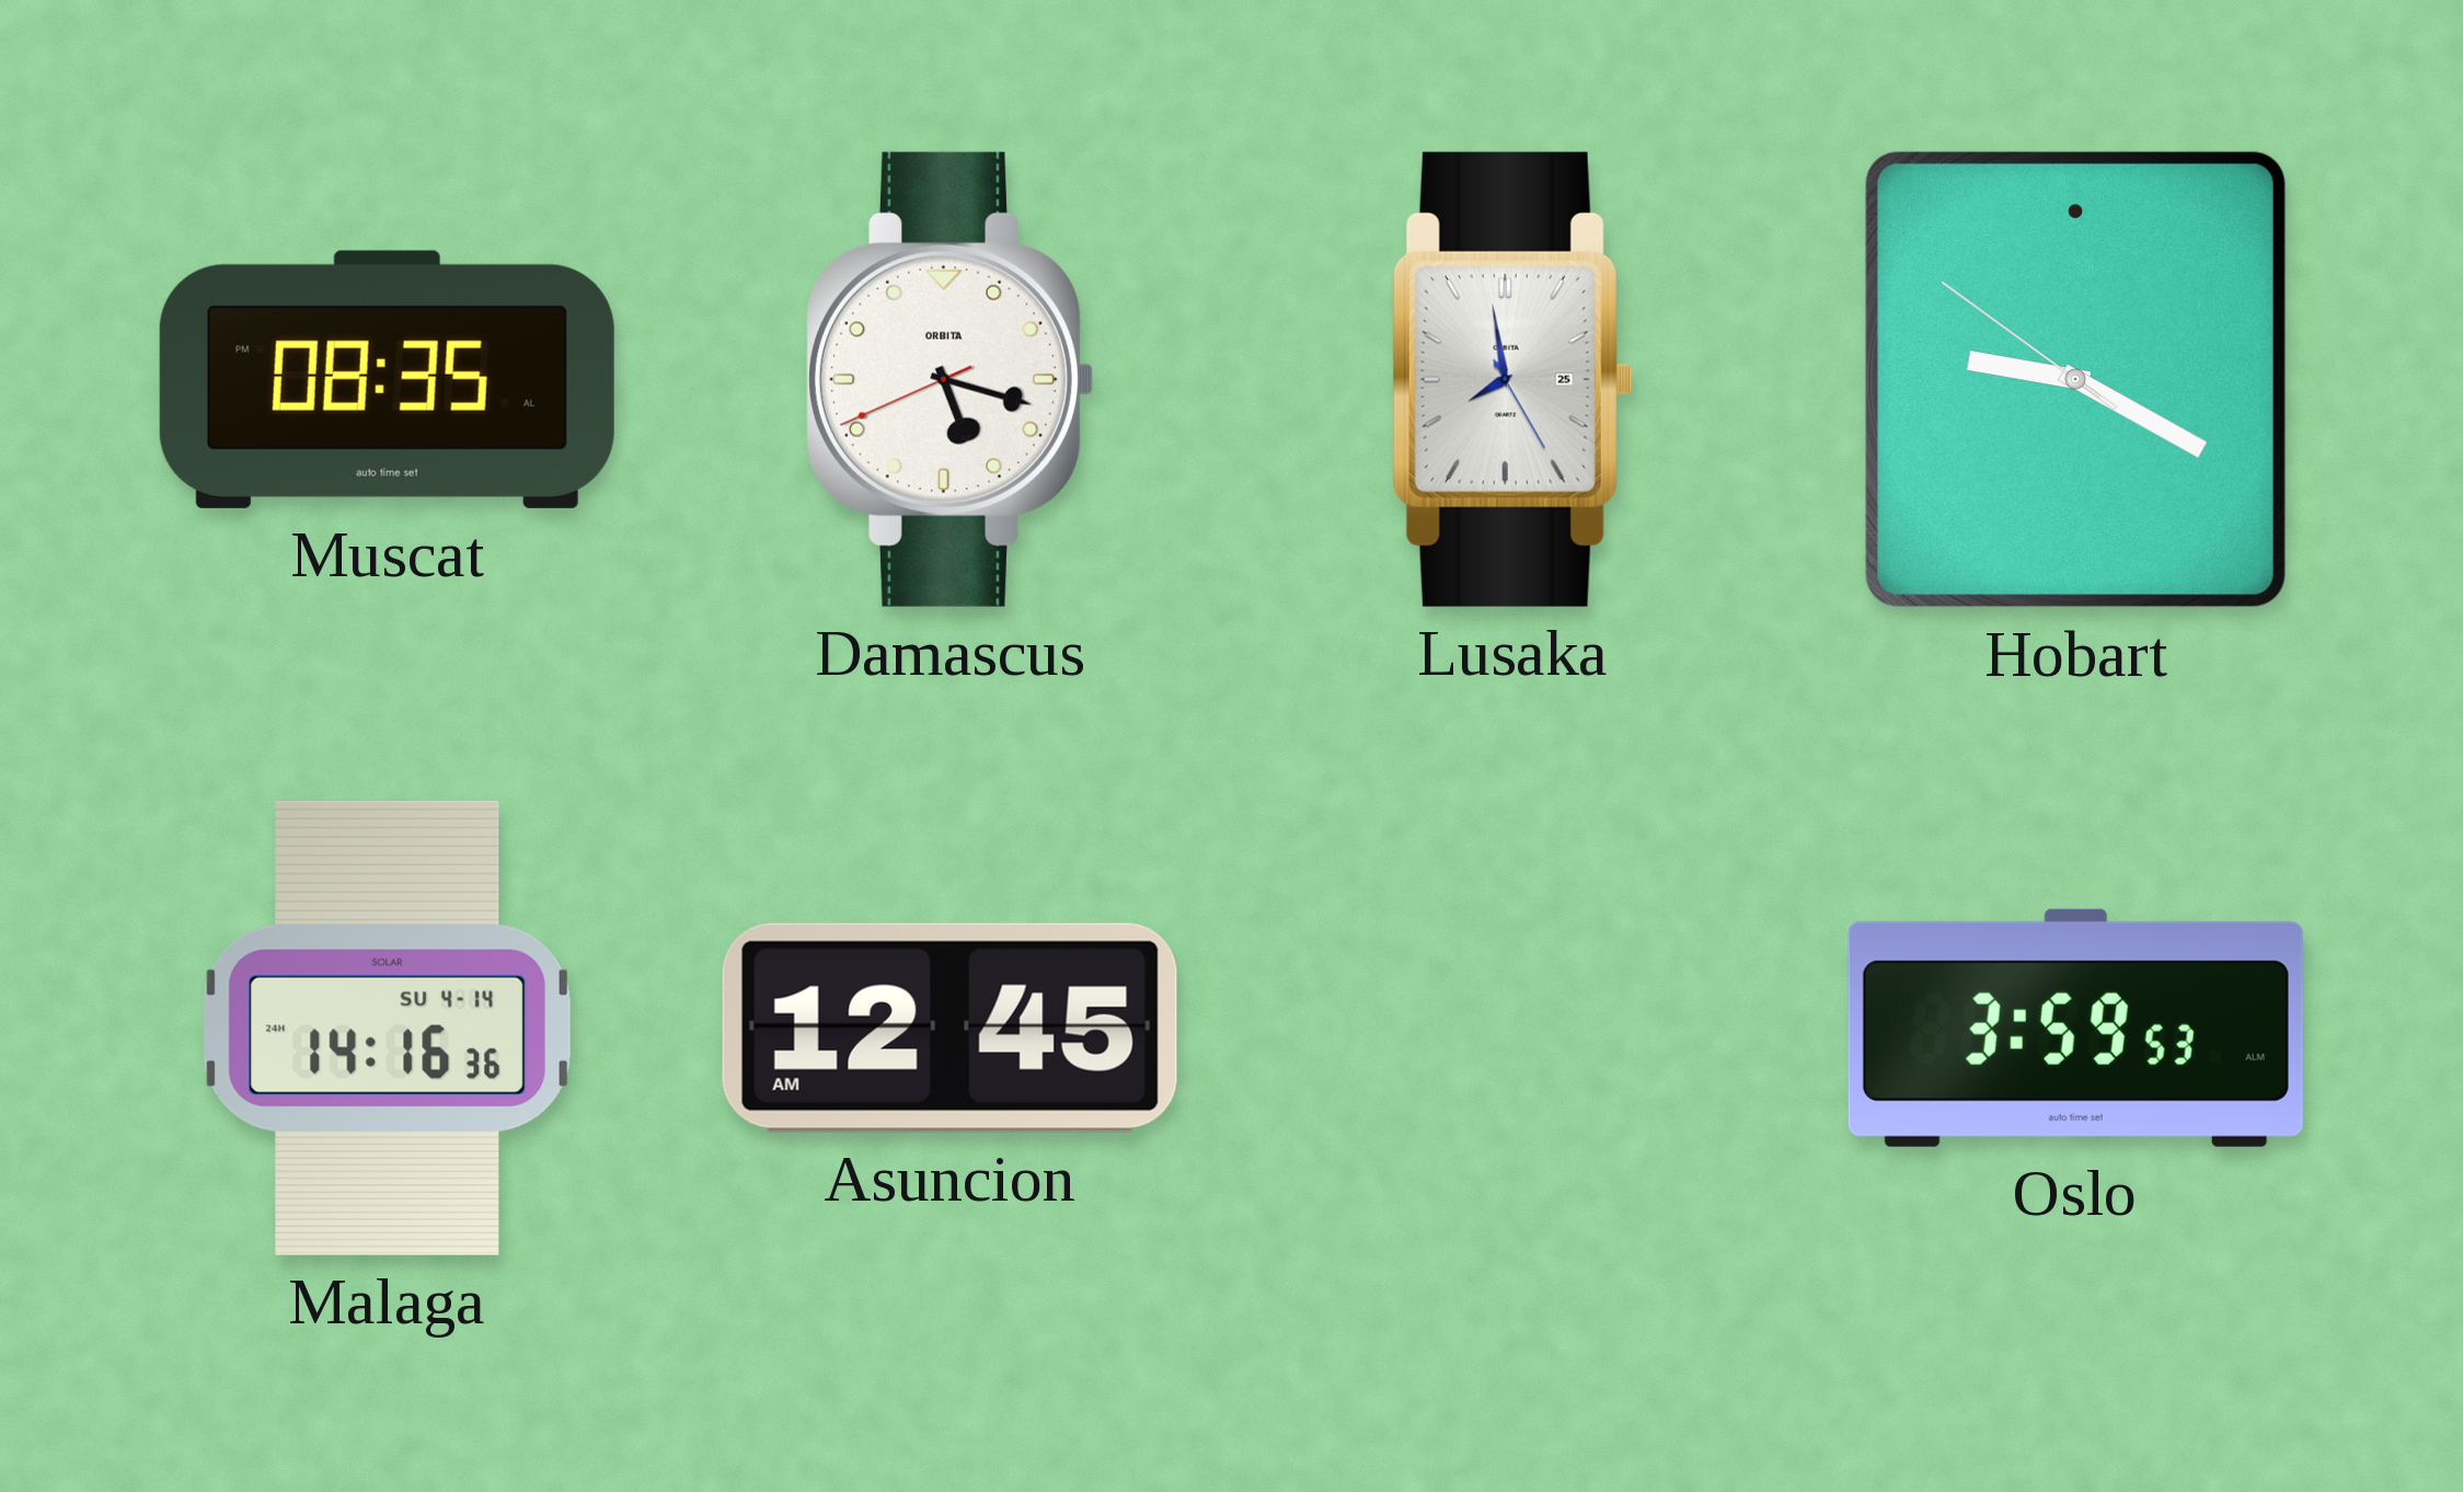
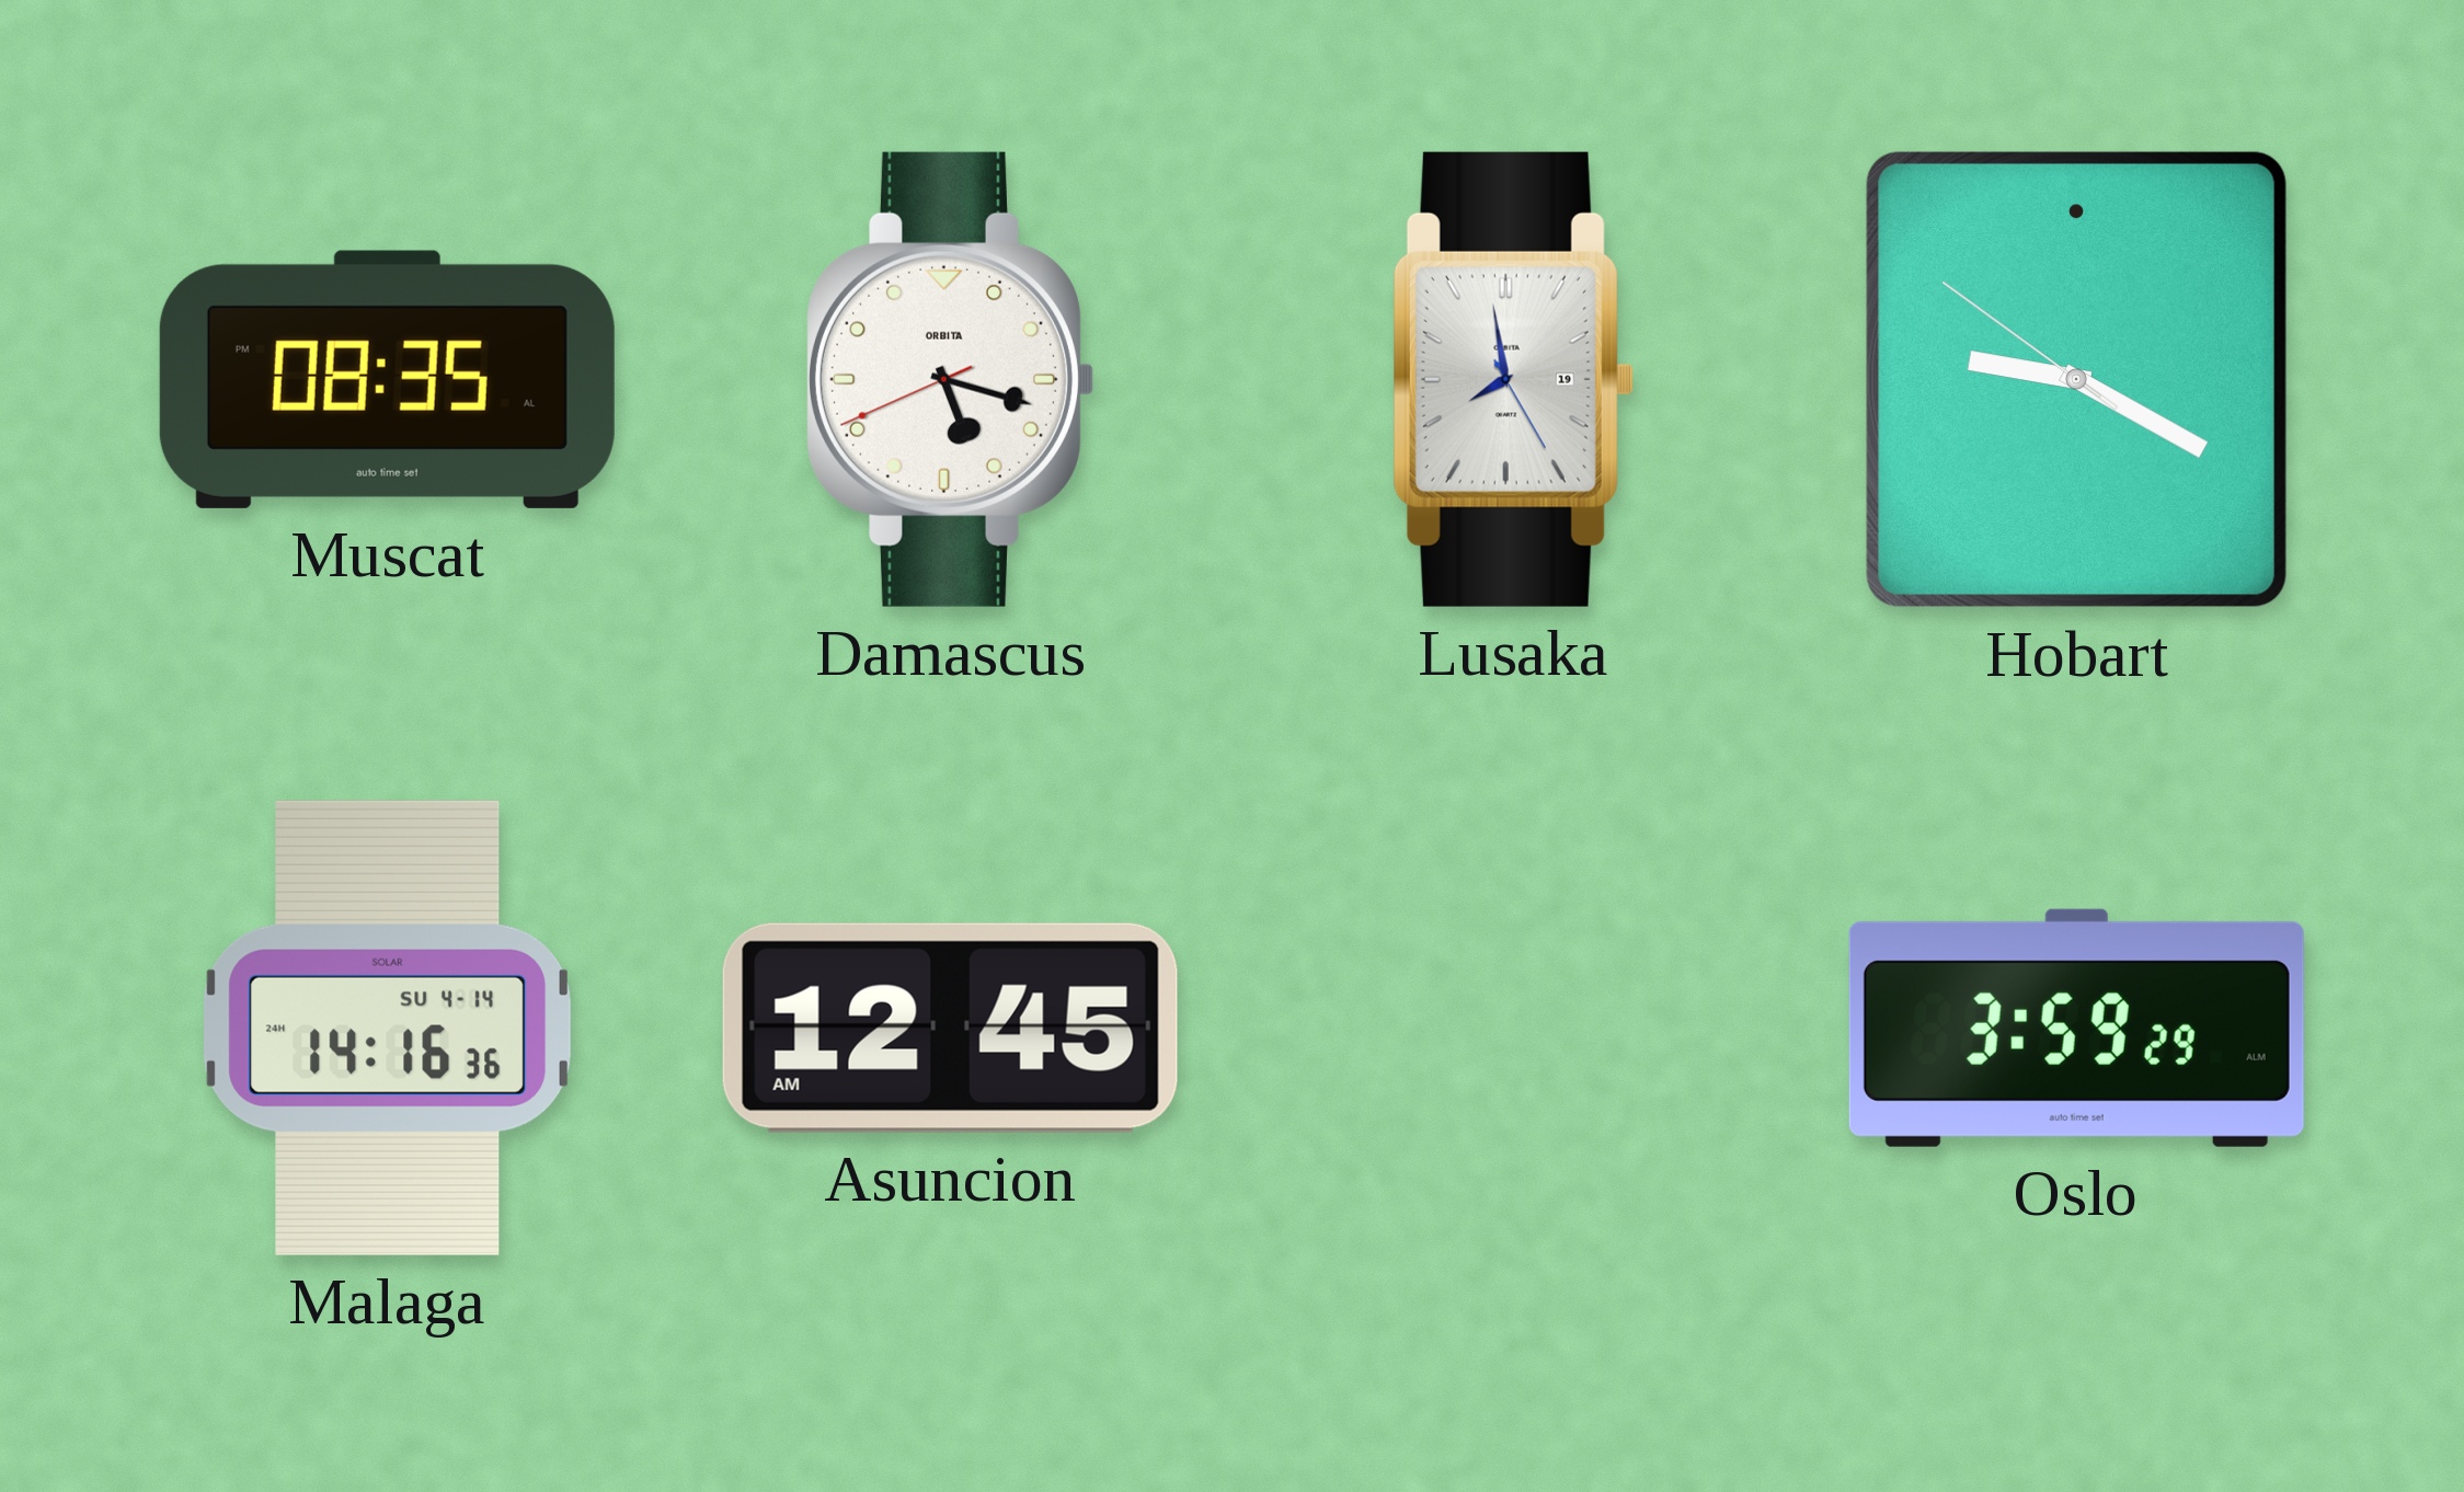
Lusaka date: 25 -> 19
Oslo: 3:59:53 -> 3:59:29
